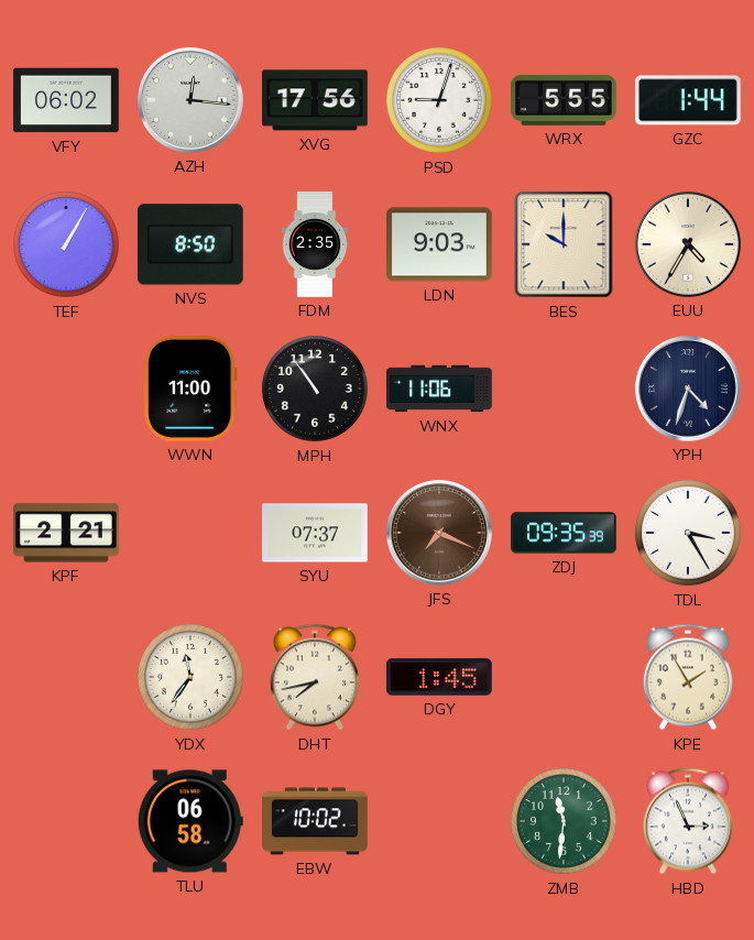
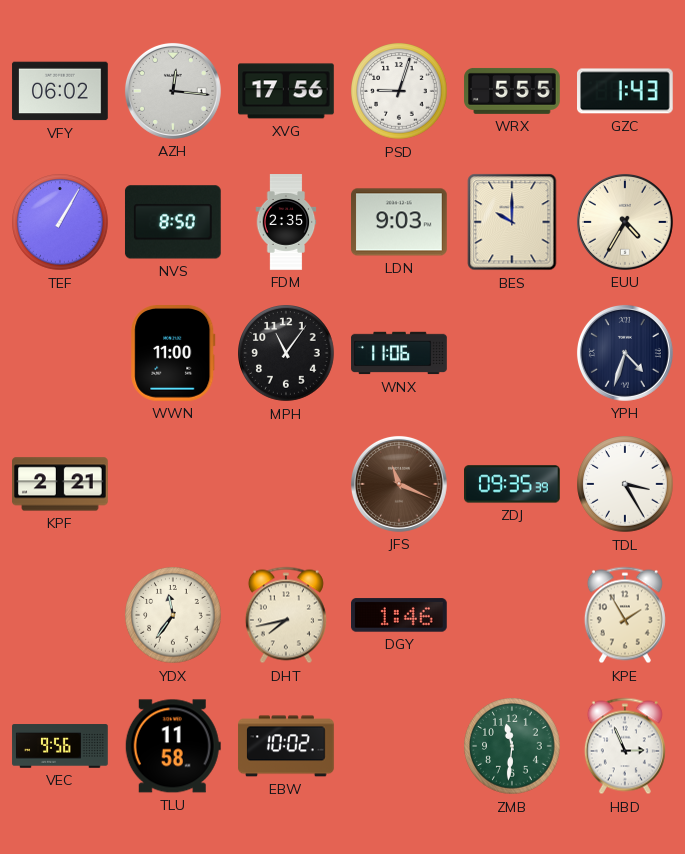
GZC: 1:44 -> 1:43
MPH: 10:54 -> 11:06
SYU: 07:37 -> none
JFS: 7:19 -> 11:19
DGY: 1:45 -> 1:46
VEC: none -> 9:56
TLU: 06:58 -> 11:58
